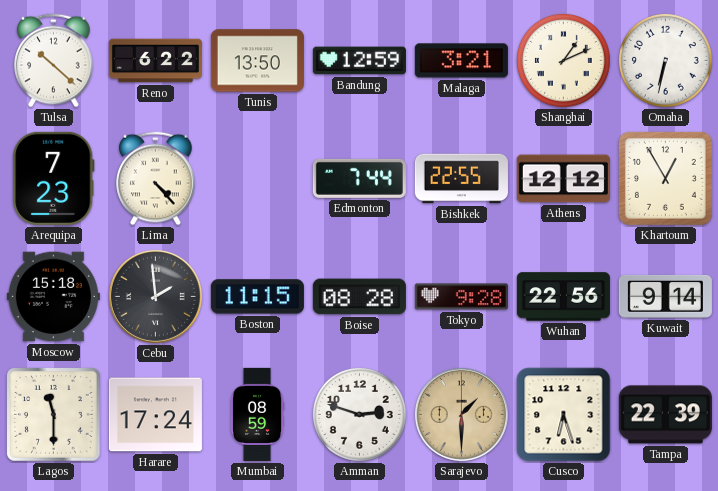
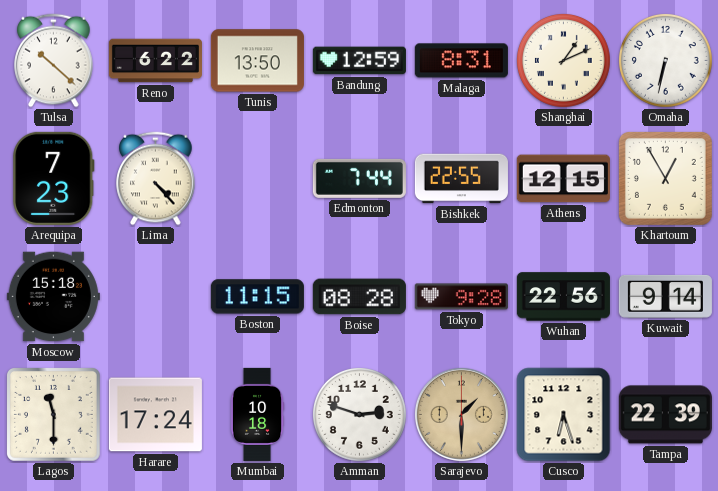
Malaga: 3:21 -> 8:31
Athens: 12:12 -> 12:15
Cebu: 1:59 -> none
Mumbai: 08:59 -> 10:18
